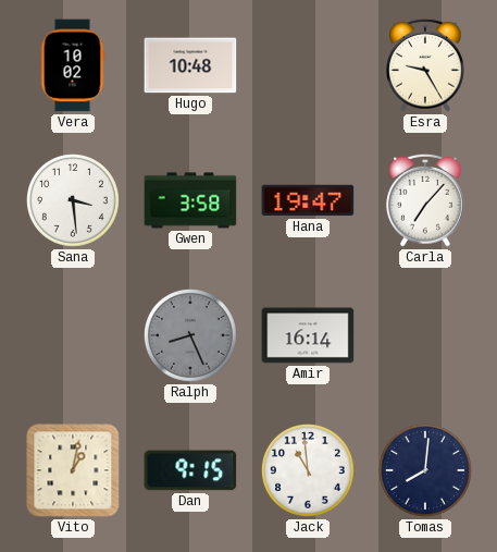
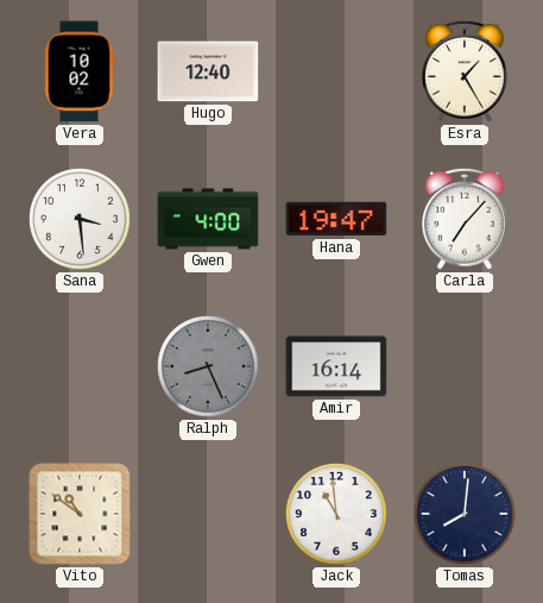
Hugo: 10:48 -> 12:40
Esra: 9:25 -> 1:25
Gwen: 3:58 -> 4:00
Vito: 1:02 -> 10:51
Dan: 9:15 -> none
